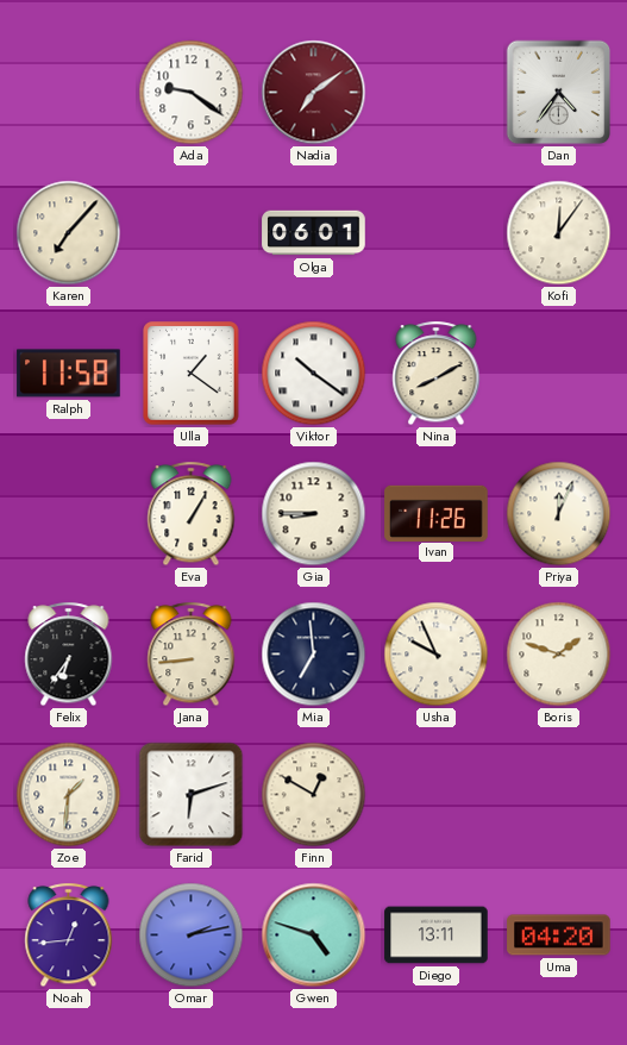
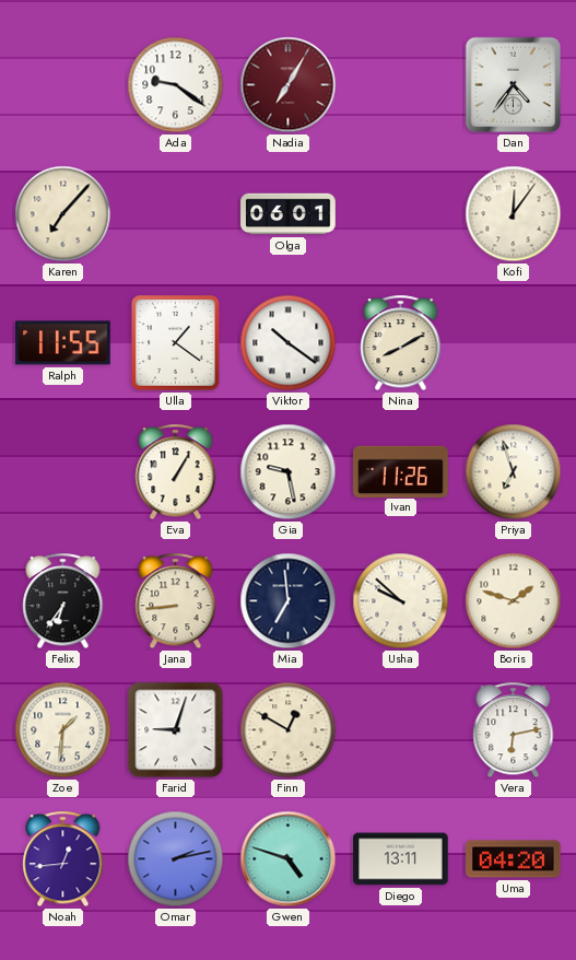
Nadia: 7:09 -> 7:05
Ralph: 11:58 -> 11:55
Gia: 8:45 -> 9:28
Priya: 12:04 -> 6:57
Usha: 9:56 -> 9:52
Farid: 6:12 -> 9:03
Vera: none -> 6:13
